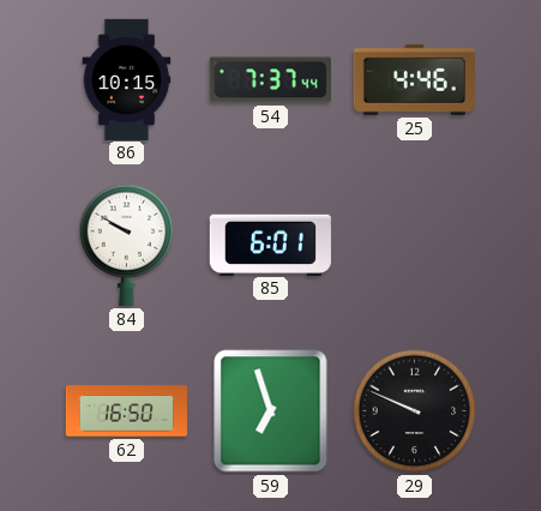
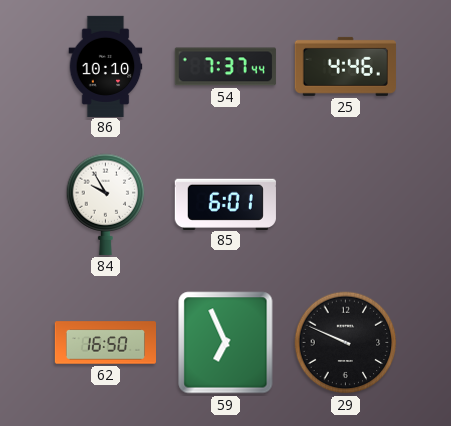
86: 10:15 -> 10:10
84: 9:50 -> 9:55
59: 6:57 -> 6:56
